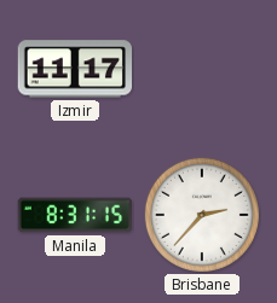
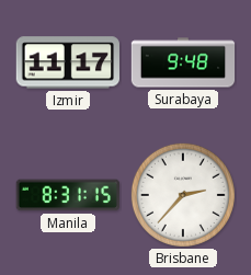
Surabaya: none -> 9:48
